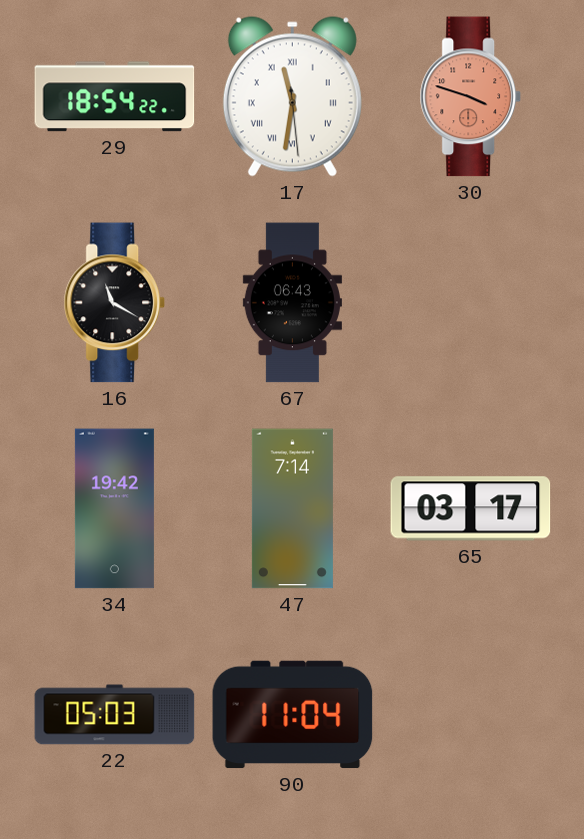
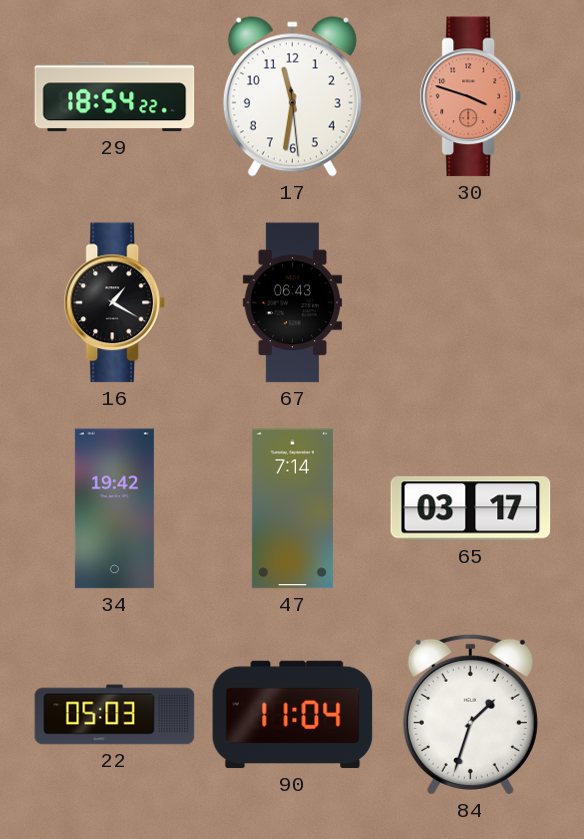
17 numerals: Roman -> Arabic
16: 11:20 -> 1:20
84: none -> 1:33
